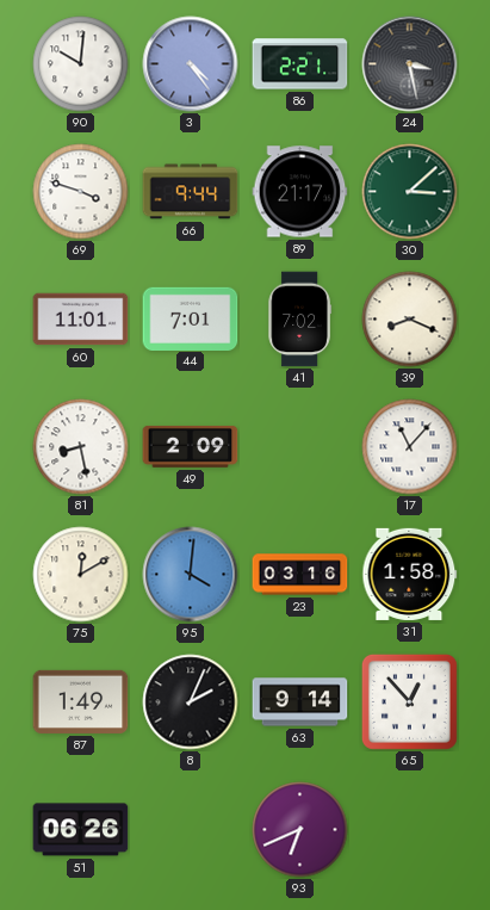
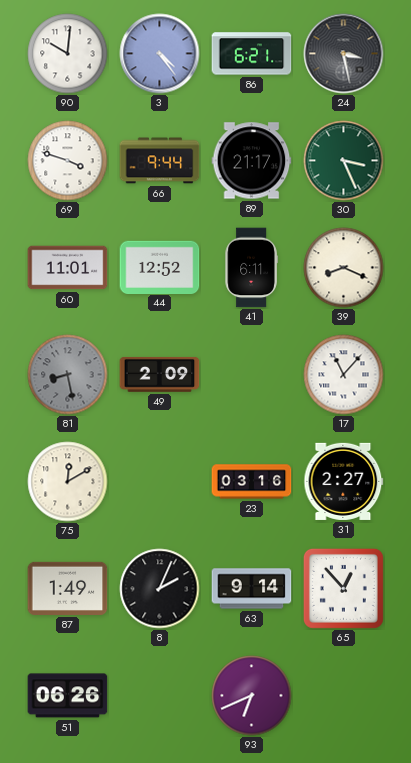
86: 2:21 -> 6:21
30: 3:08 -> 3:26
44: 7:01 -> 12:52
41: 7:02 -> 6:11
81 dial: white -> grey
95: 4:01 -> none
31: 1:58 -> 2:27
